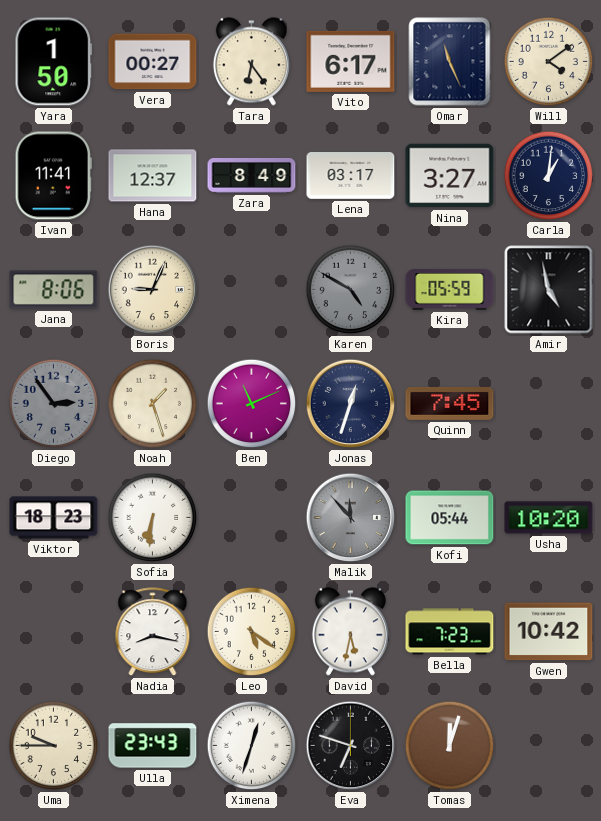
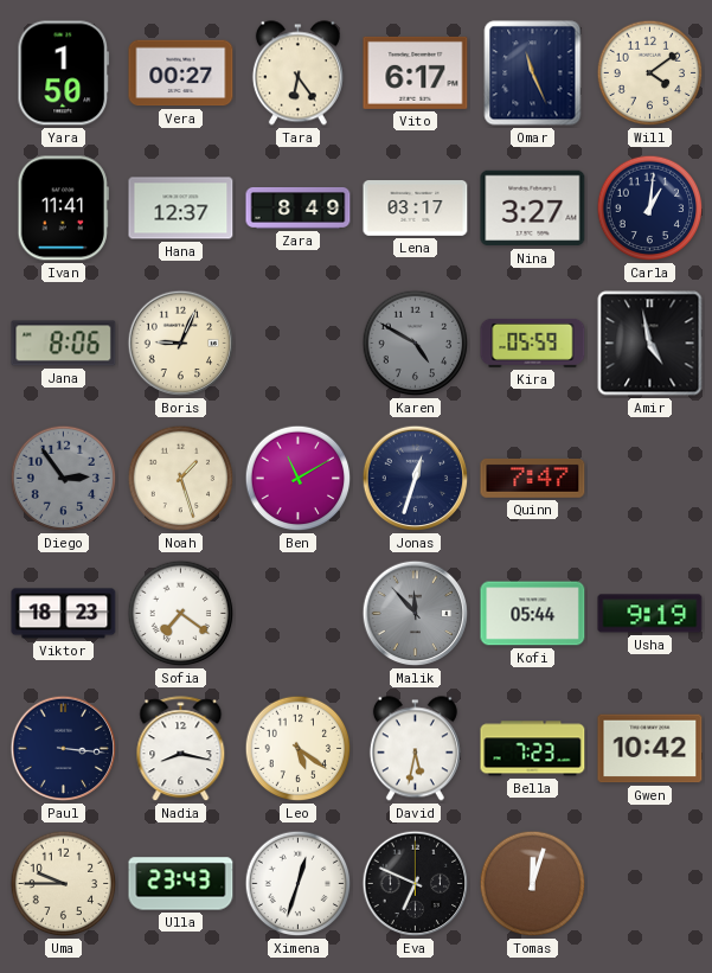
Ben: 11:11 -> 11:10
Quinn: 7:45 -> 7:47
Sofia: 6:31 -> 7:21
Usha: 10:20 -> 9:19
Paul: none -> 3:16
Eva: 6:48 -> 6:49
